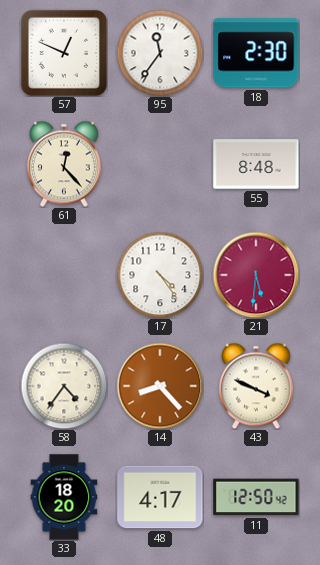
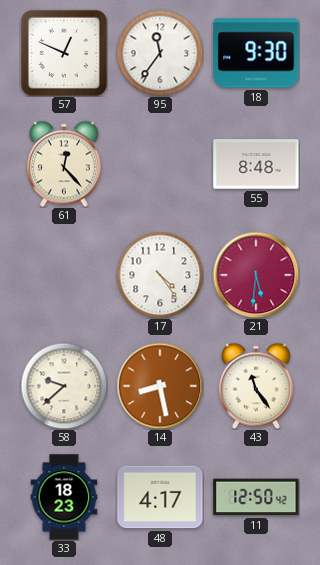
18: 2:30 -> 9:30
58: 4:36 -> 9:38
14: 8:23 -> 8:28
43: 3:49 -> 11:24
33: 18:20 -> 18:23
